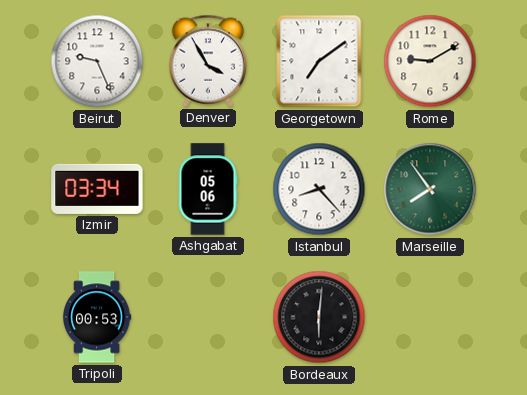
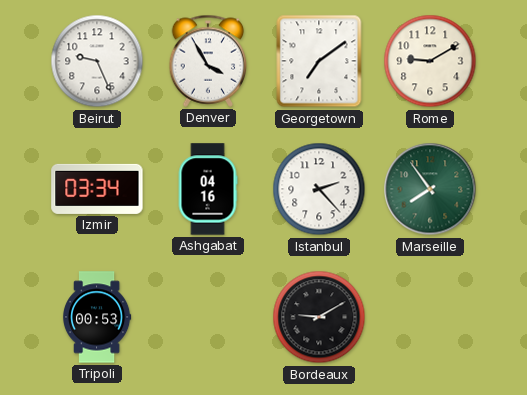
Ashgabat: 05:06 -> 04:16
Istanbul: 8:23 -> 2:23
Bordeaux: 6:01 -> 9:10
